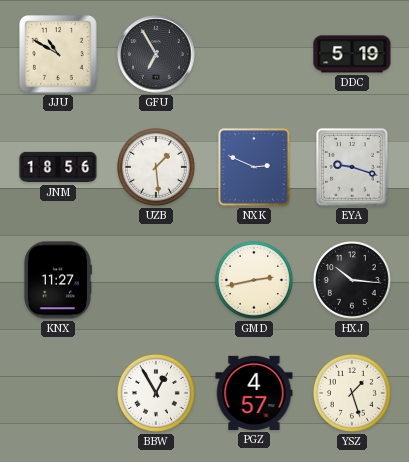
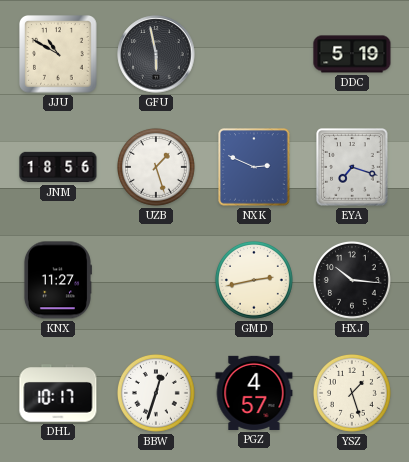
GFU: 6:55 -> 5:58
UZB: 1:29 -> 1:27
EYA: 9:18 -> 7:18
DHL: none -> 10:17
BBW: 12:55 -> 12:33
